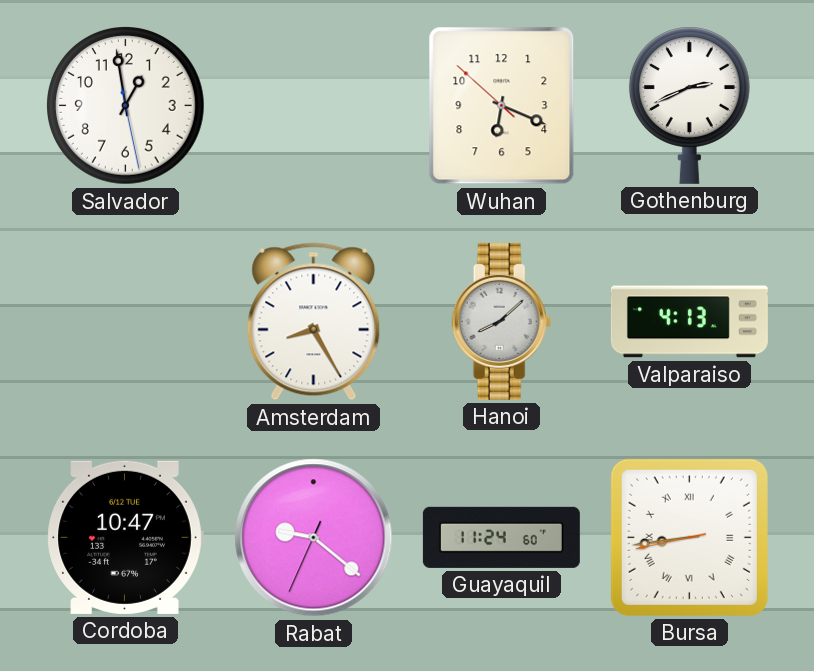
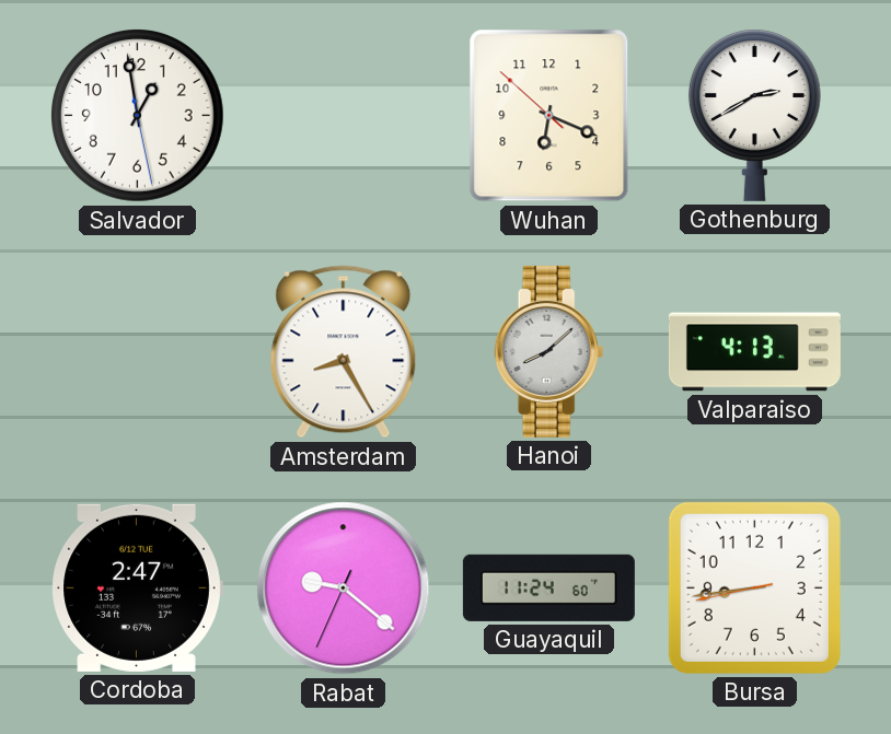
Gothenburg: 2:41 -> 2:40
Cordoba: 10:47 -> 2:47
Bursa numerals: Roman -> Arabic
